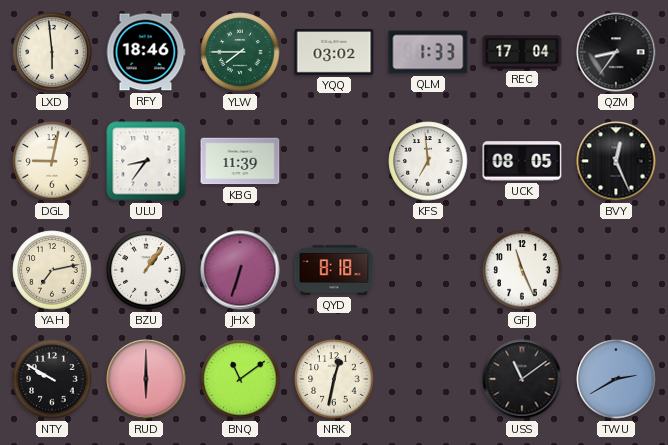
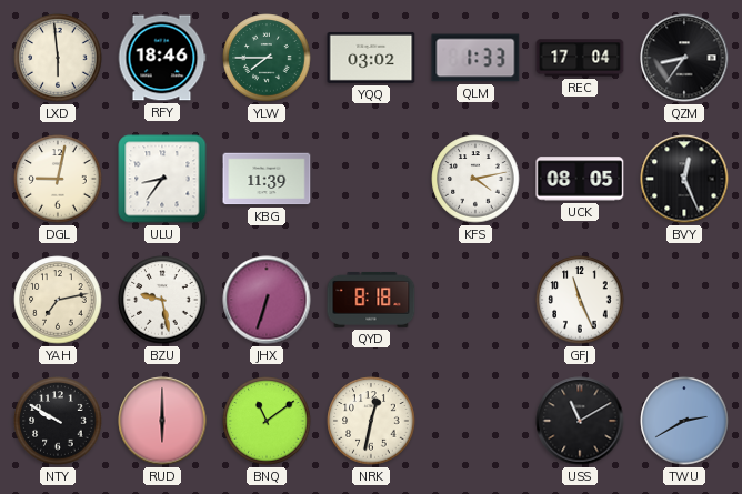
KFS: 6:59 -> 4:13
BZU: 1:06 -> 9:28
USS: 11:09 -> 11:10
